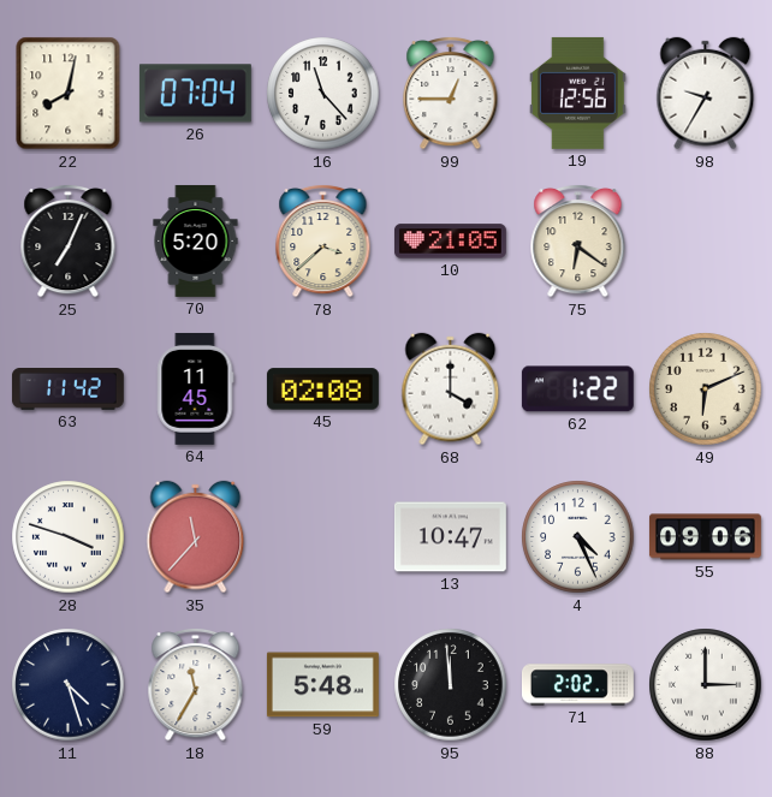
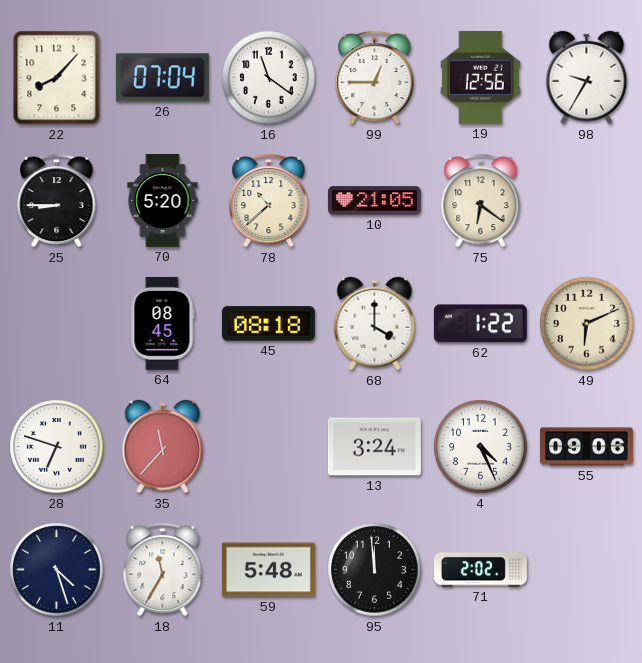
22: 8:02 -> 8:07
16: 11:23 -> 11:21
25: 7:04 -> 8:45
78: 3:38 -> 10:38
63: 11:42 -> none
64: 11:45 -> 08:45
45: 02:08 -> 08:18
28: 3:48 -> 6:48
13: 10:47 -> 3:24
88: 3:00 -> none
